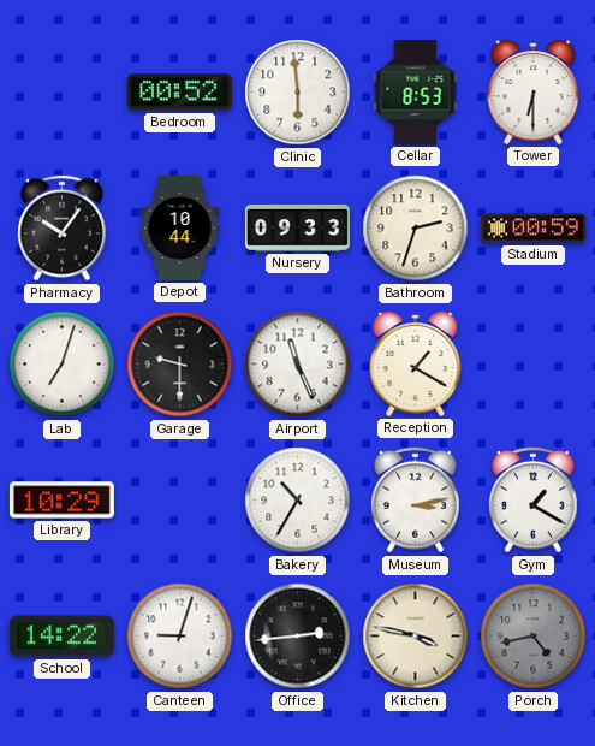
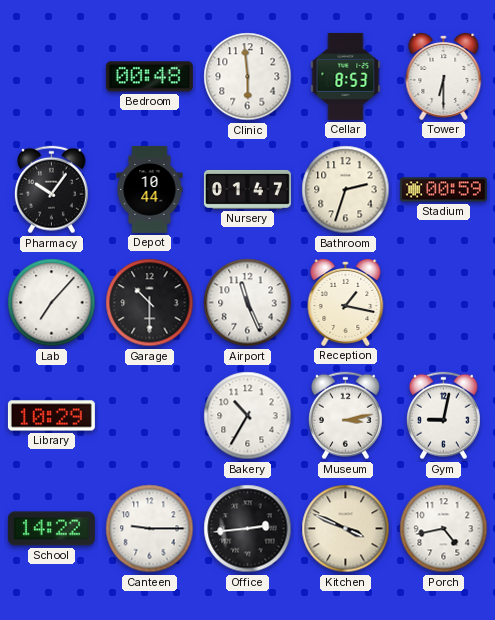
Bedroom: 00:52 -> 00:48
Nursery: 09:33 -> 01:47
Lab: 7:03 -> 7:07
Garage: 9:30 -> 10:30
Reception: 1:20 -> 1:17
Gym: 1:20 -> 9:02
Canteen: 9:03 -> 9:15
Kitchen: 3:47 -> 3:49
Porch dial: grey -> white
